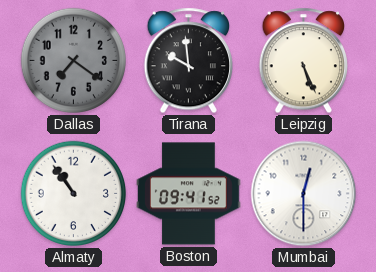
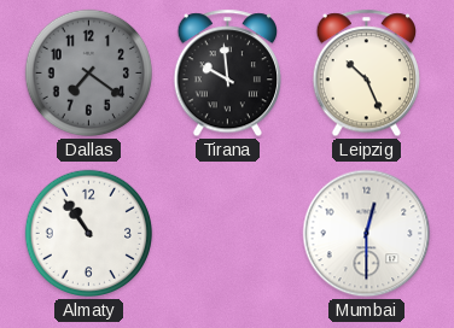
Leipzig: 5:26 -> 10:26
Boston: 09:41 -> none
